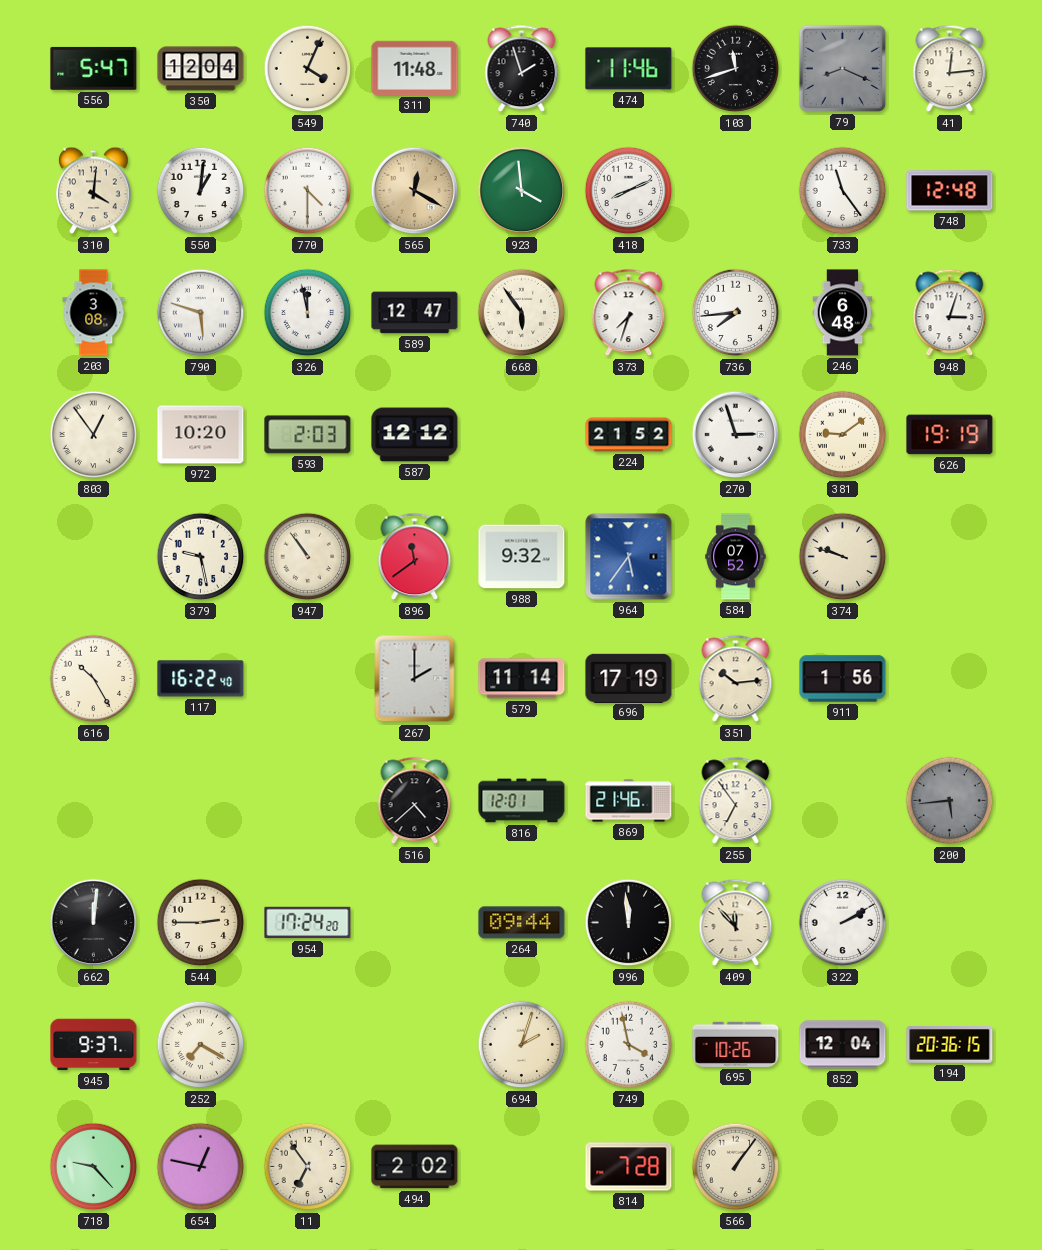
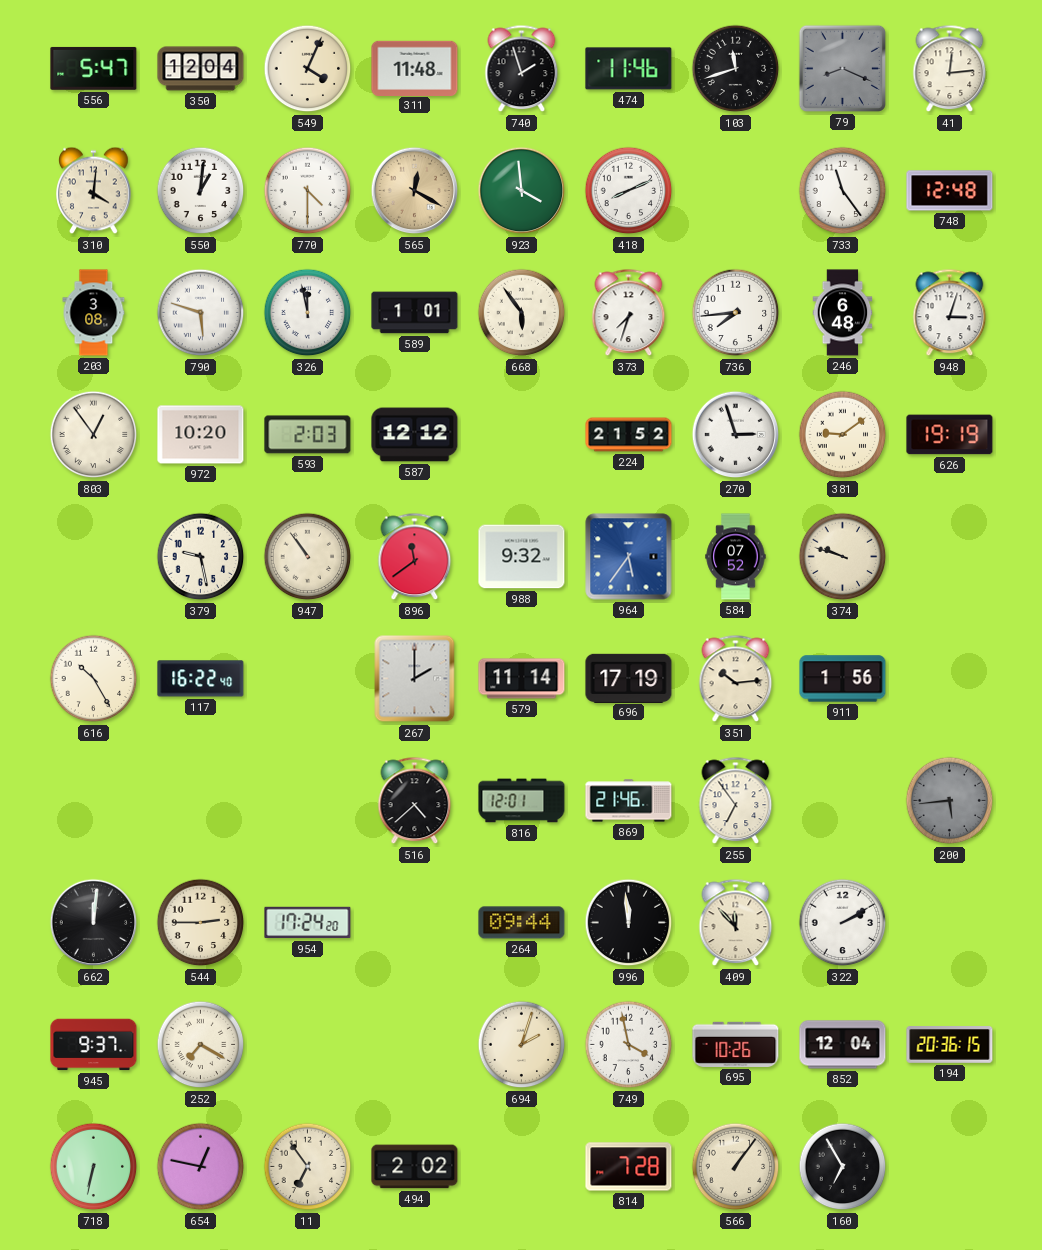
589: 12:47 -> 1:01
718: 9:23 -> 6:32
160: none -> 6:55
